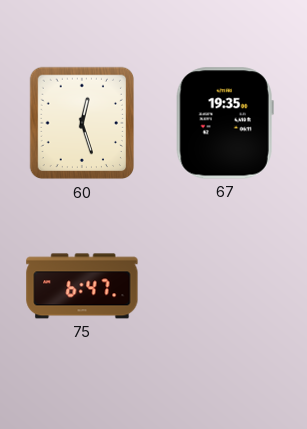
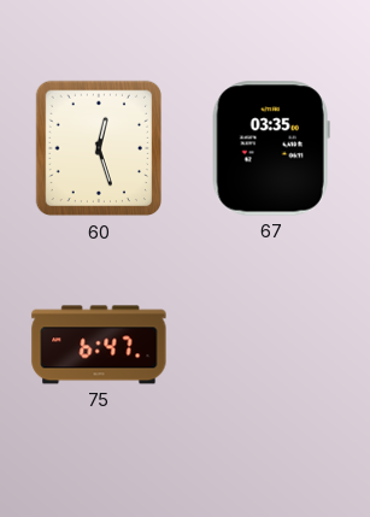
67: 19:35 -> 03:35
